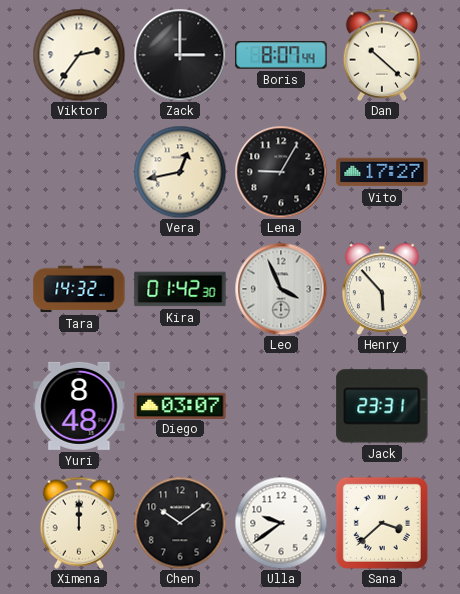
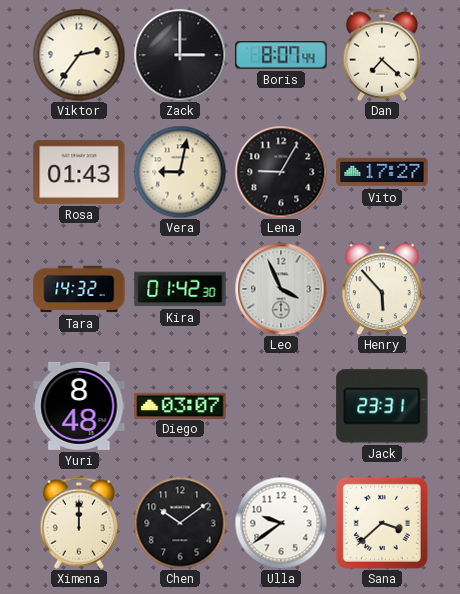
Dan: 10:22 -> 7:22
Rosa: none -> 01:43
Vera: 12:43 -> 9:02
